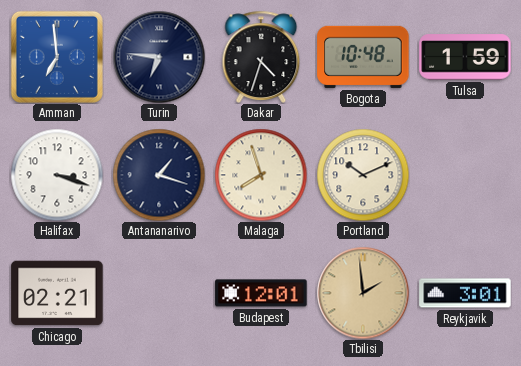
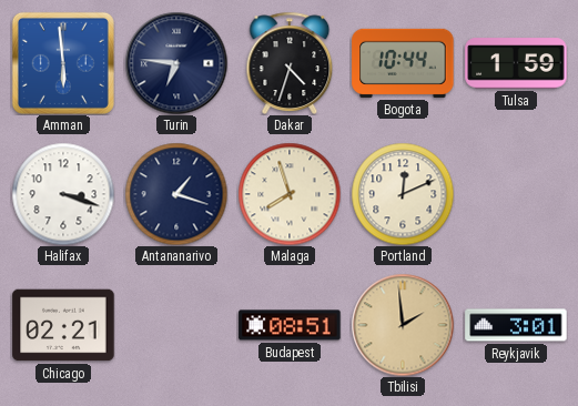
Amman: 6:59 -> 5:59
Bogota: 10:48 -> 10:44
Portland: 10:11 -> 12:11
Budapest: 12:01 -> 08:51
